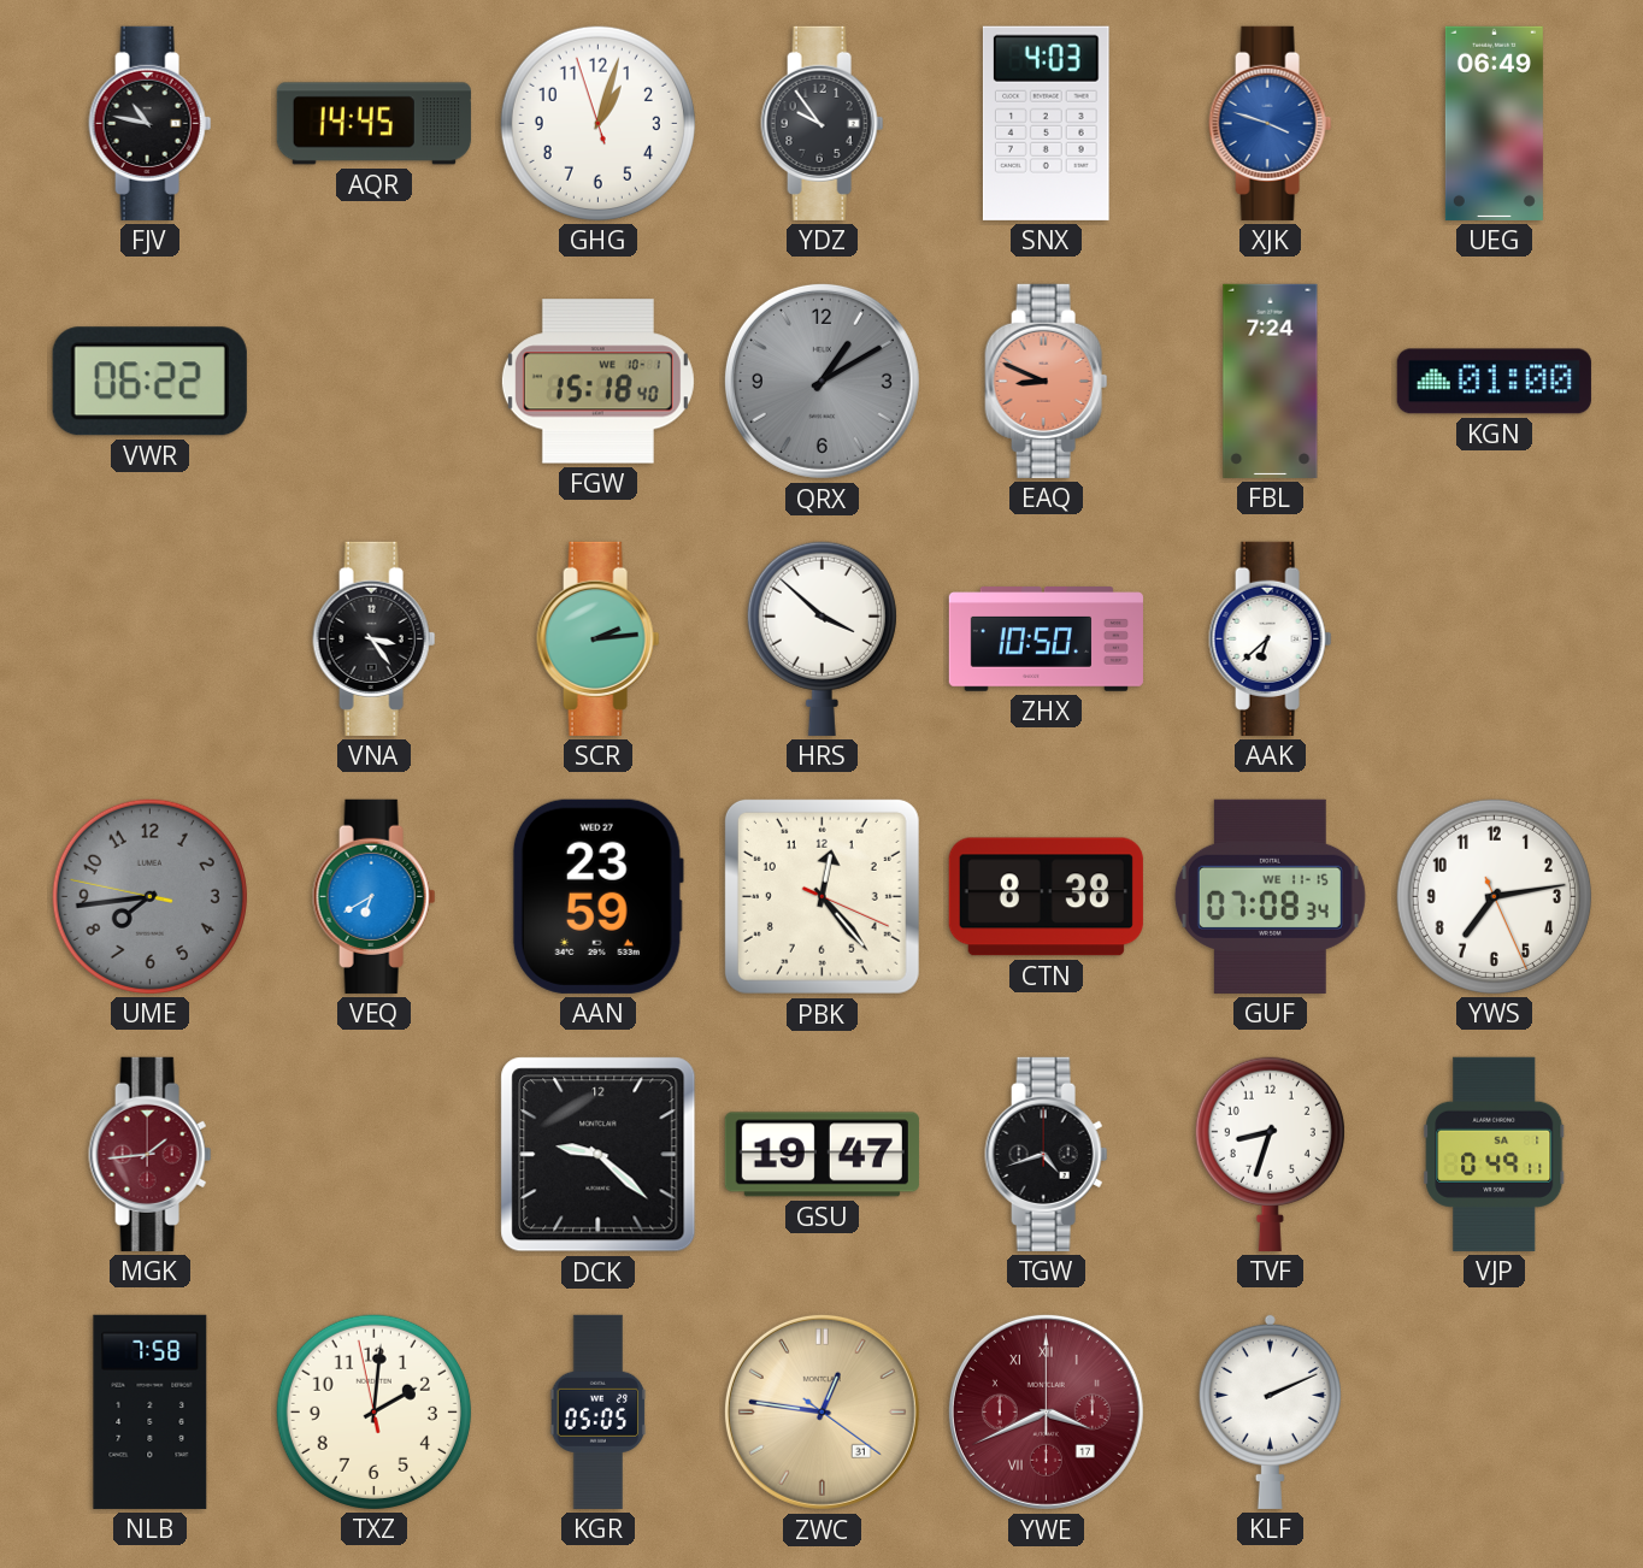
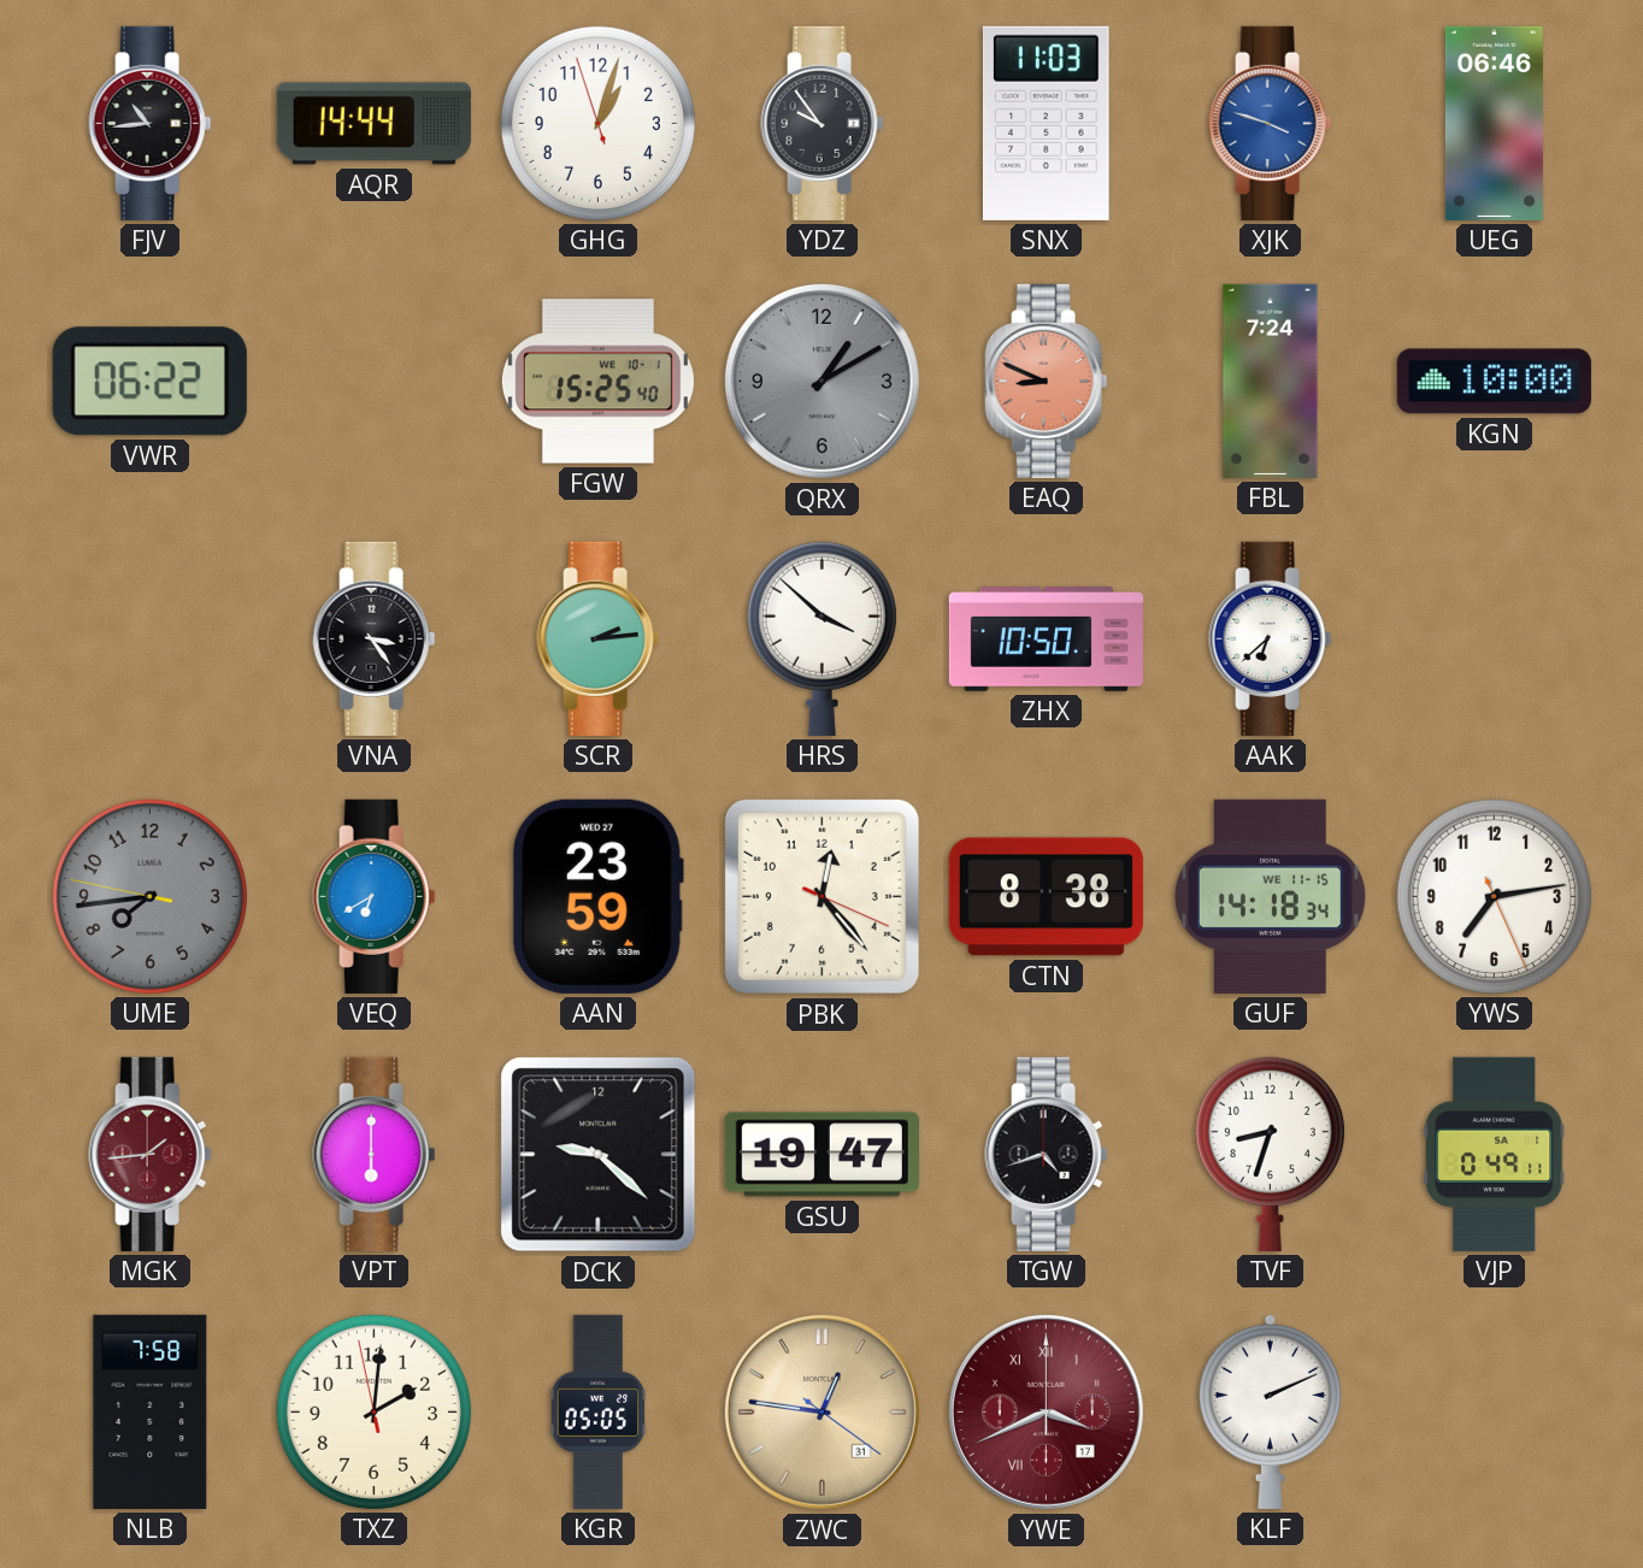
FJV: 10:47 -> 10:44
AQR: 14:45 -> 14:44
SNX: 4:03 -> 11:03
UEG: 06:49 -> 06:46
FGW: 15:18 -> 15:25
KGN: 01:00 -> 10:00
GUF: 07:08 -> 14:18
VPT: none -> 6:00
